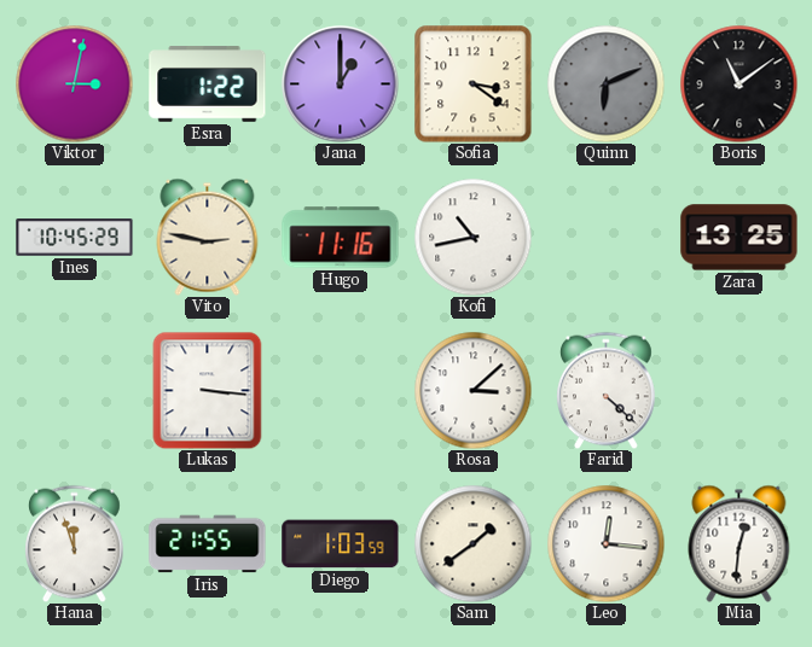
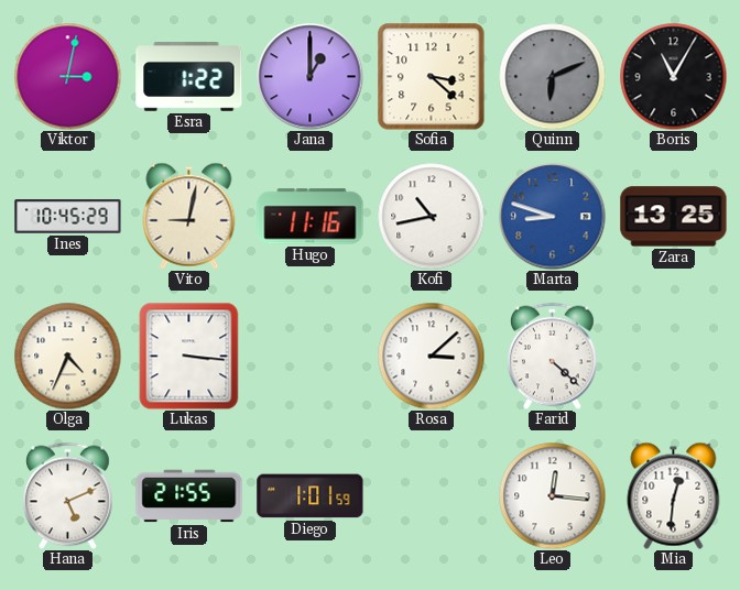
Sofia: 3:21 -> 3:22
Boris: 11:09 -> 11:05
Vito: 2:47 -> 9:02
Marta: none -> 8:48
Olga: none -> 4:34
Hana: 11:57 -> 5:11
Diego: 1:03 -> 1:01
Sam: 1:39 -> none
